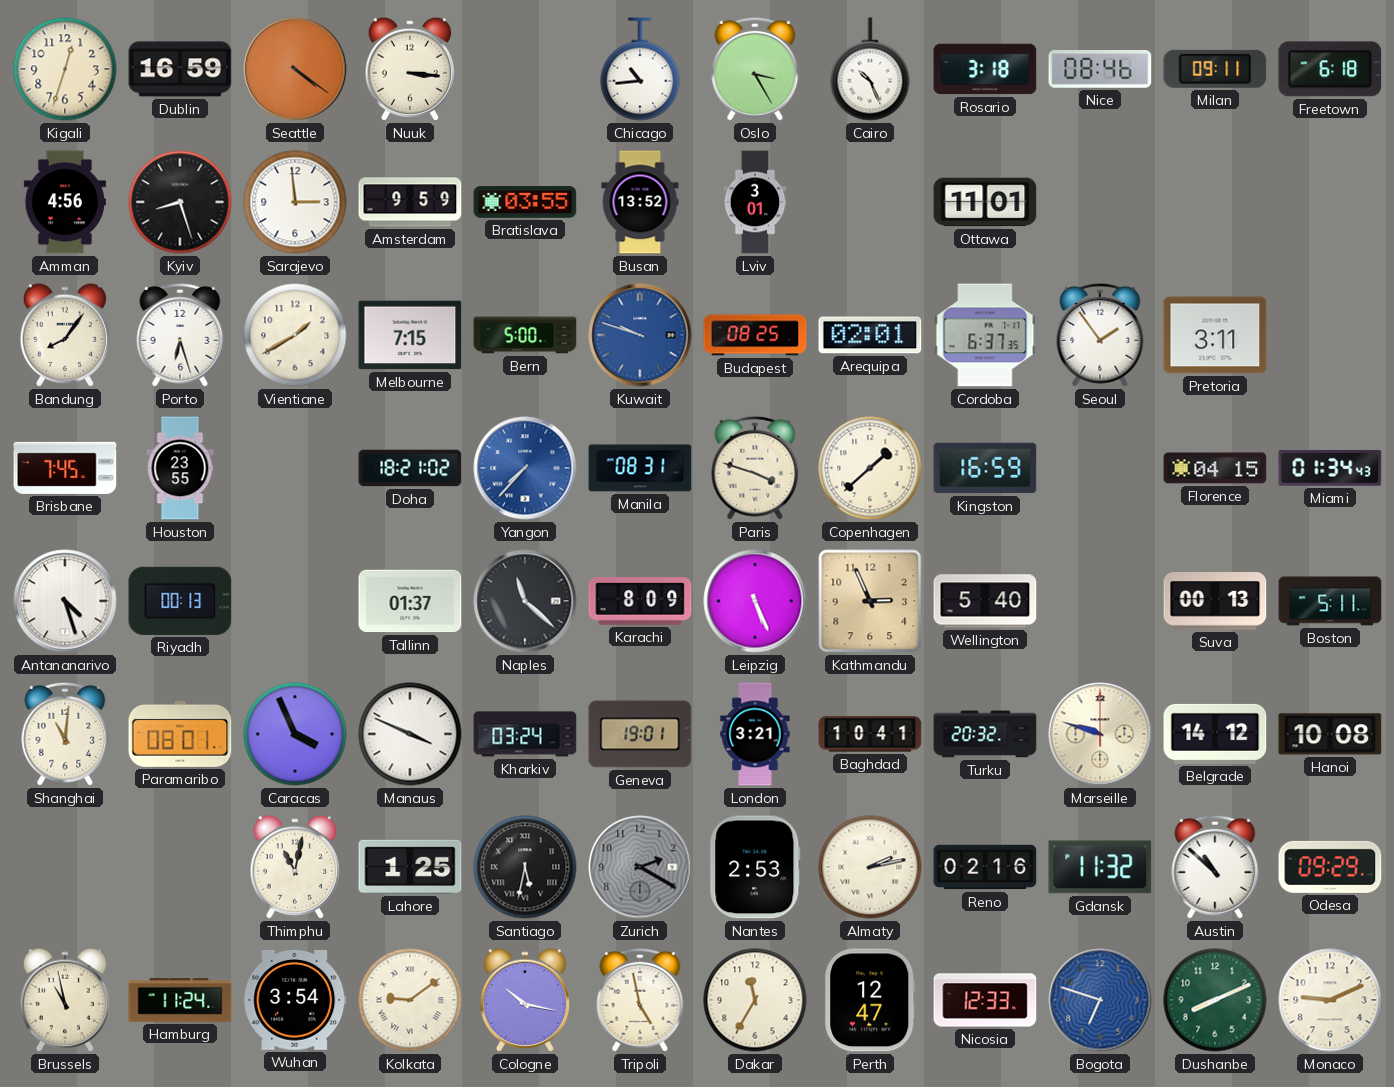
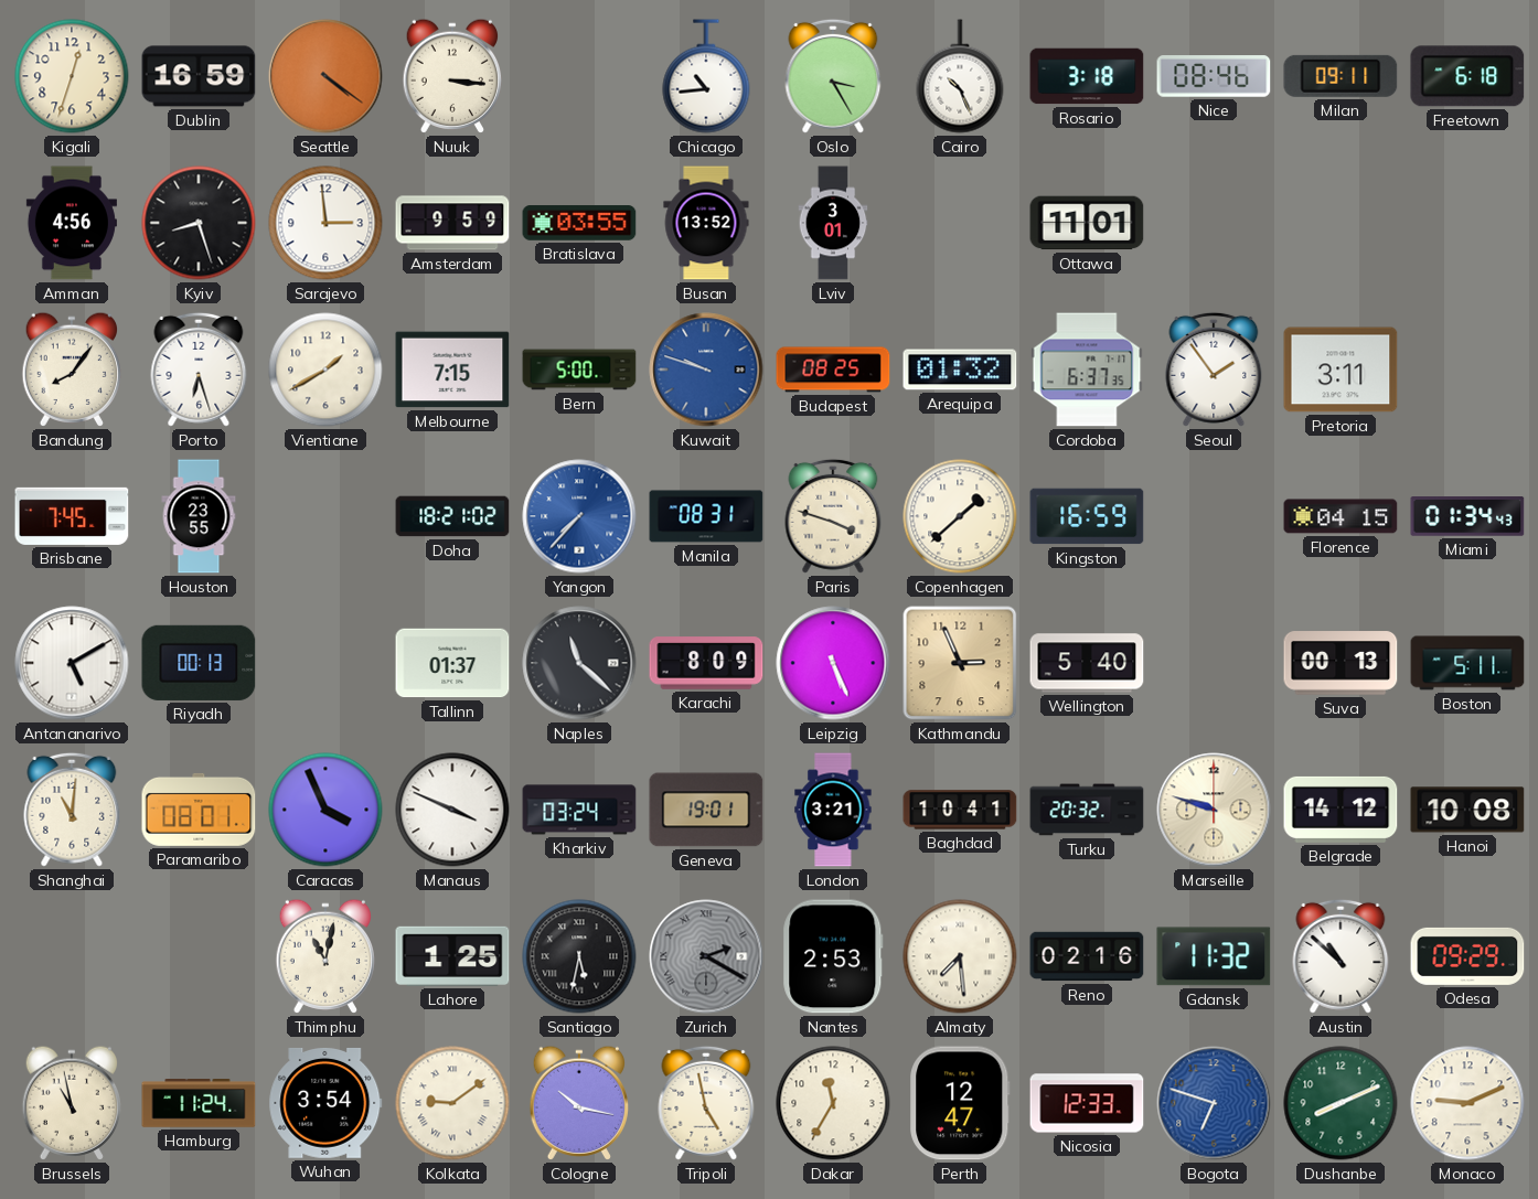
Arequipa: 02:01 -> 01:32
Antananarivo: 4:27 -> 5:10
Zurich numerals: Arabic -> Roman
Almaty: 2:13 -> 7:29
